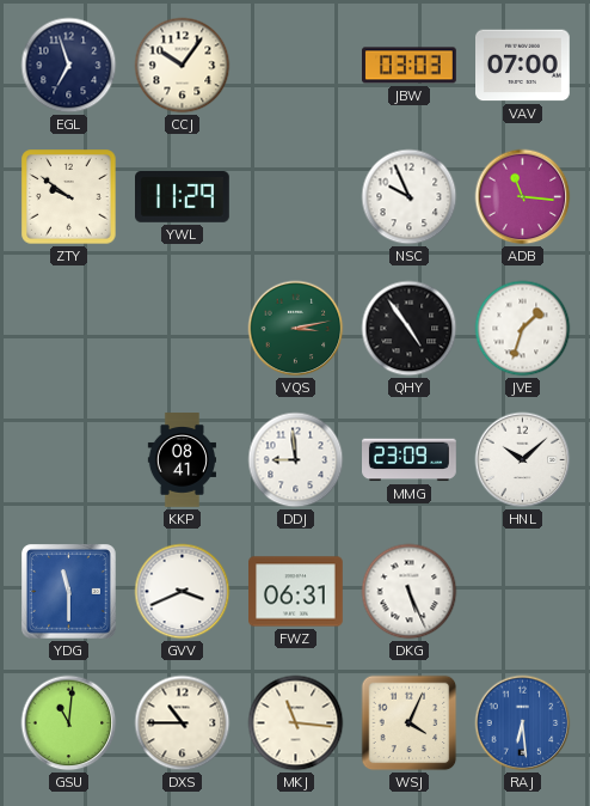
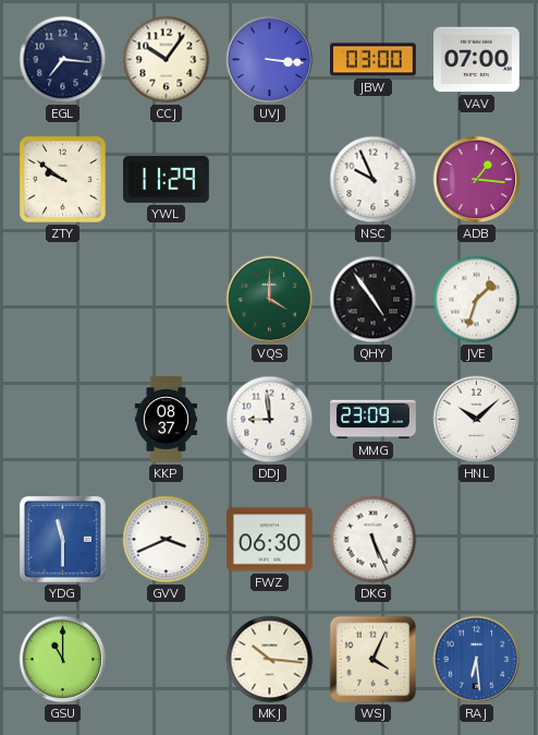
EGL: 6:57 -> 7:16
UVJ: none -> 3:16
JBW: 03:03 -> 03:00
ADB: 11:16 -> 1:16
VQS: 3:13 -> 4:00
KKP: 08:41 -> 08:37
FWZ: 06:31 -> 06:30
GSU: 11:01 -> 11:00
DXS: 10:45 -> none
MKJ: 11:16 -> 10:16
